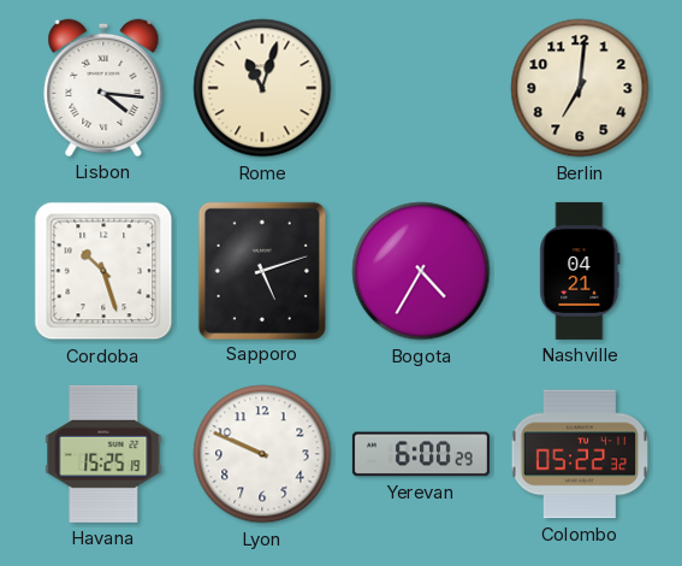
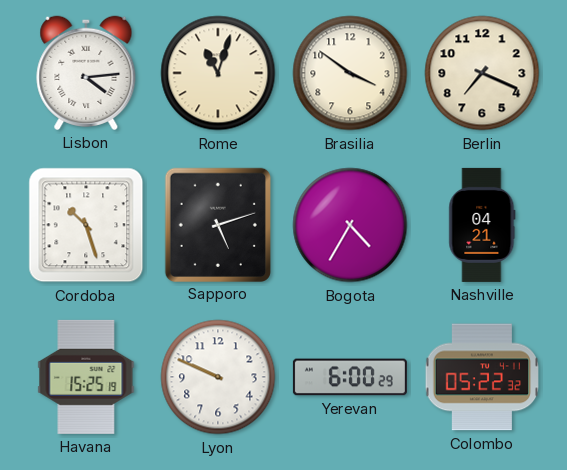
Lisbon: 4:16 -> 4:14
Brasilia: none -> 3:51
Berlin: 7:01 -> 7:19
